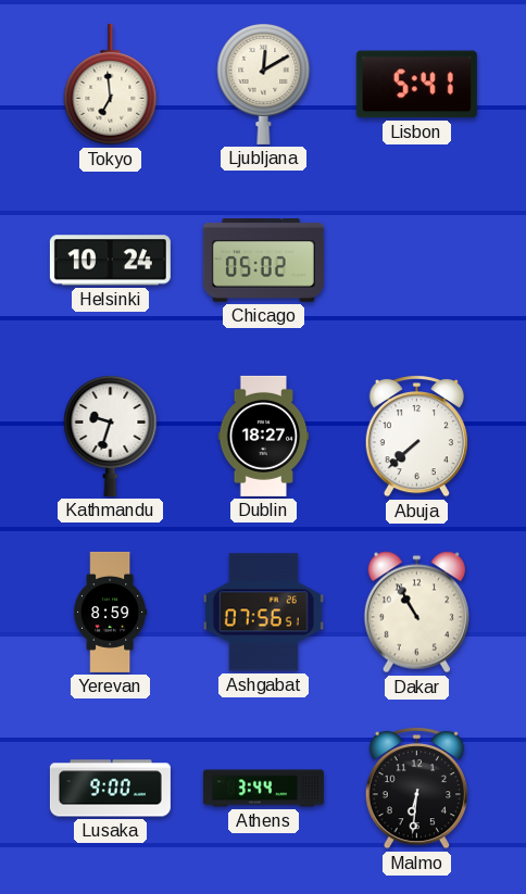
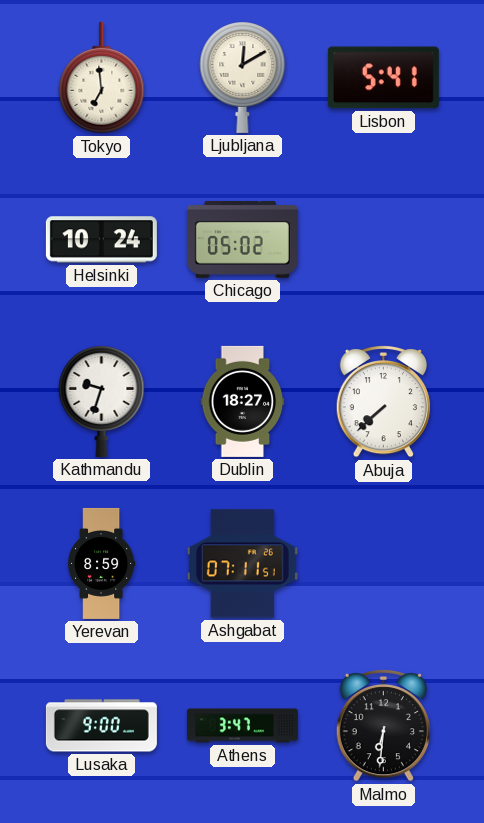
Ashgabat: 07:56 -> 07:11
Dakar: 10:55 -> none
Athens: 3:44 -> 3:47
